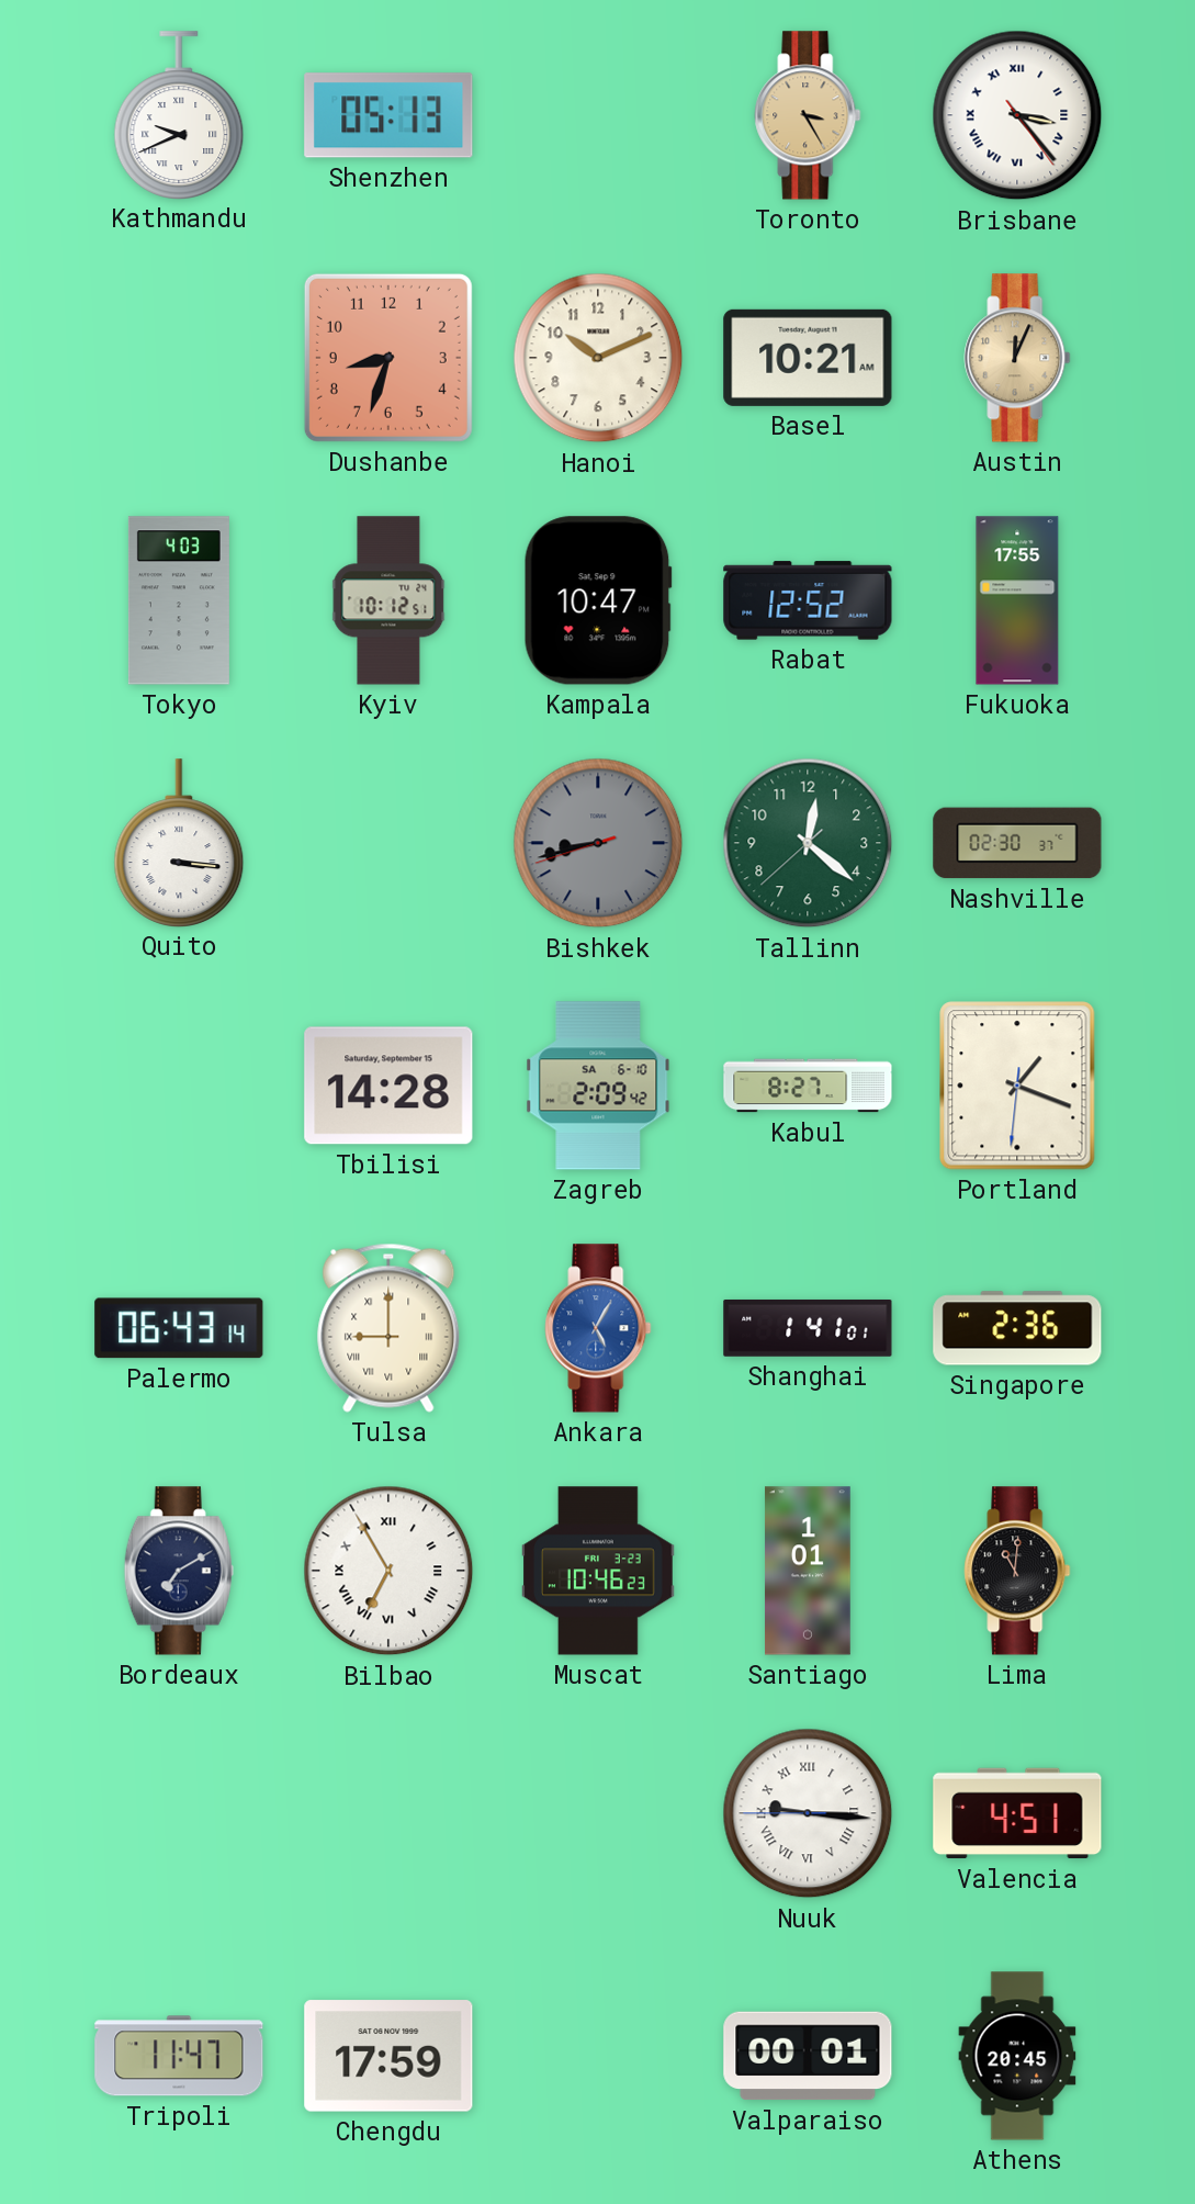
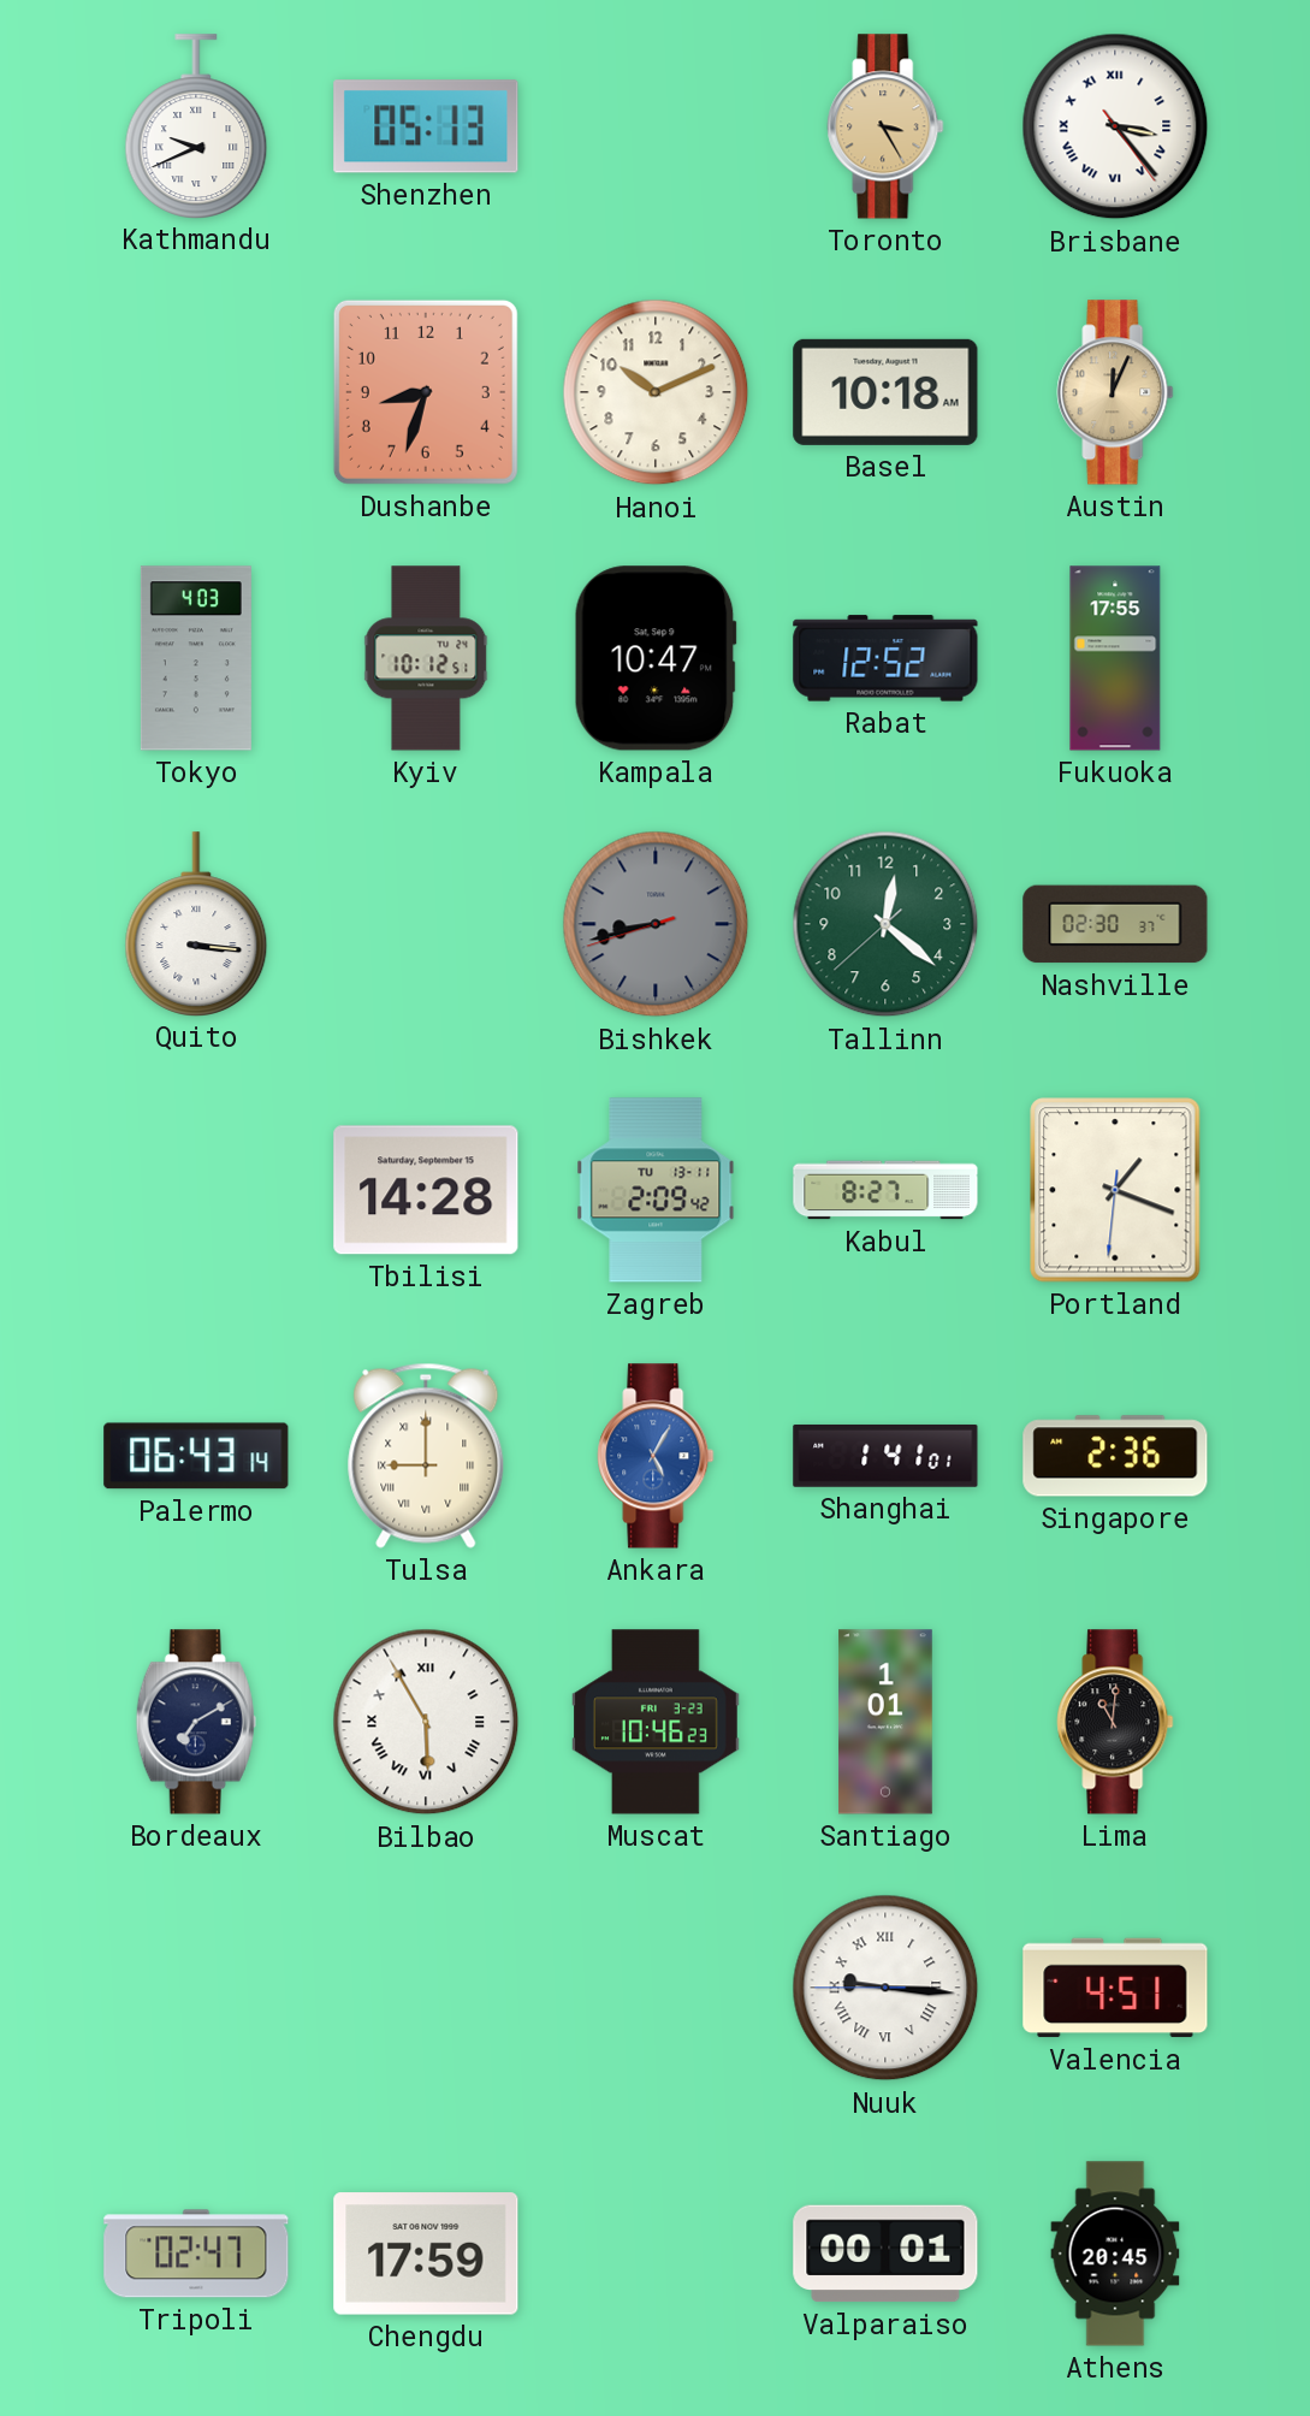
Basel: 10:21 -> 10:18
Zagreb date: SA 6-10 -> TU 13-11
Bilbao: 6:55 -> 5:55
Tripoli: 11:47 -> 02:47
